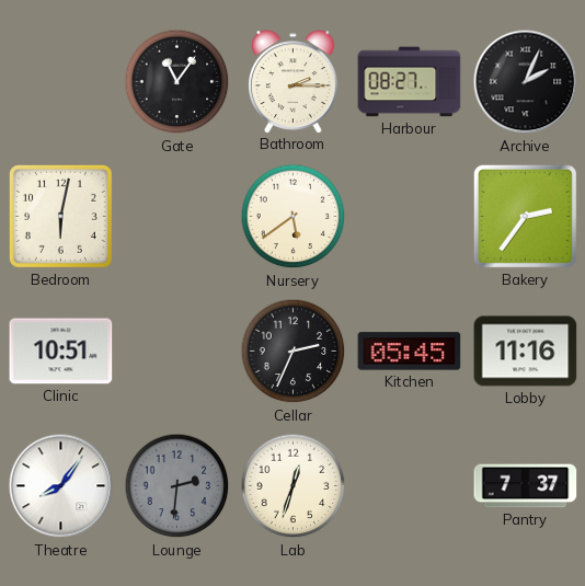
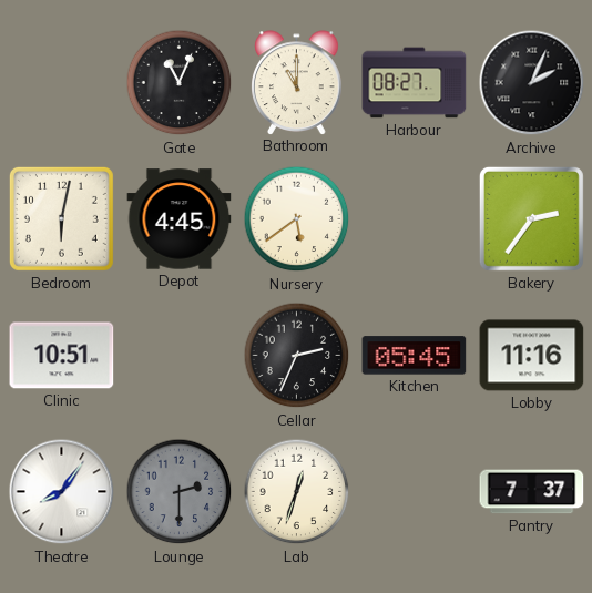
Gate: 11:06 -> 11:04
Bathroom: 2:15 -> 11:00
Depot: none -> 4:45
Lounge: 2:31 -> 2:30
